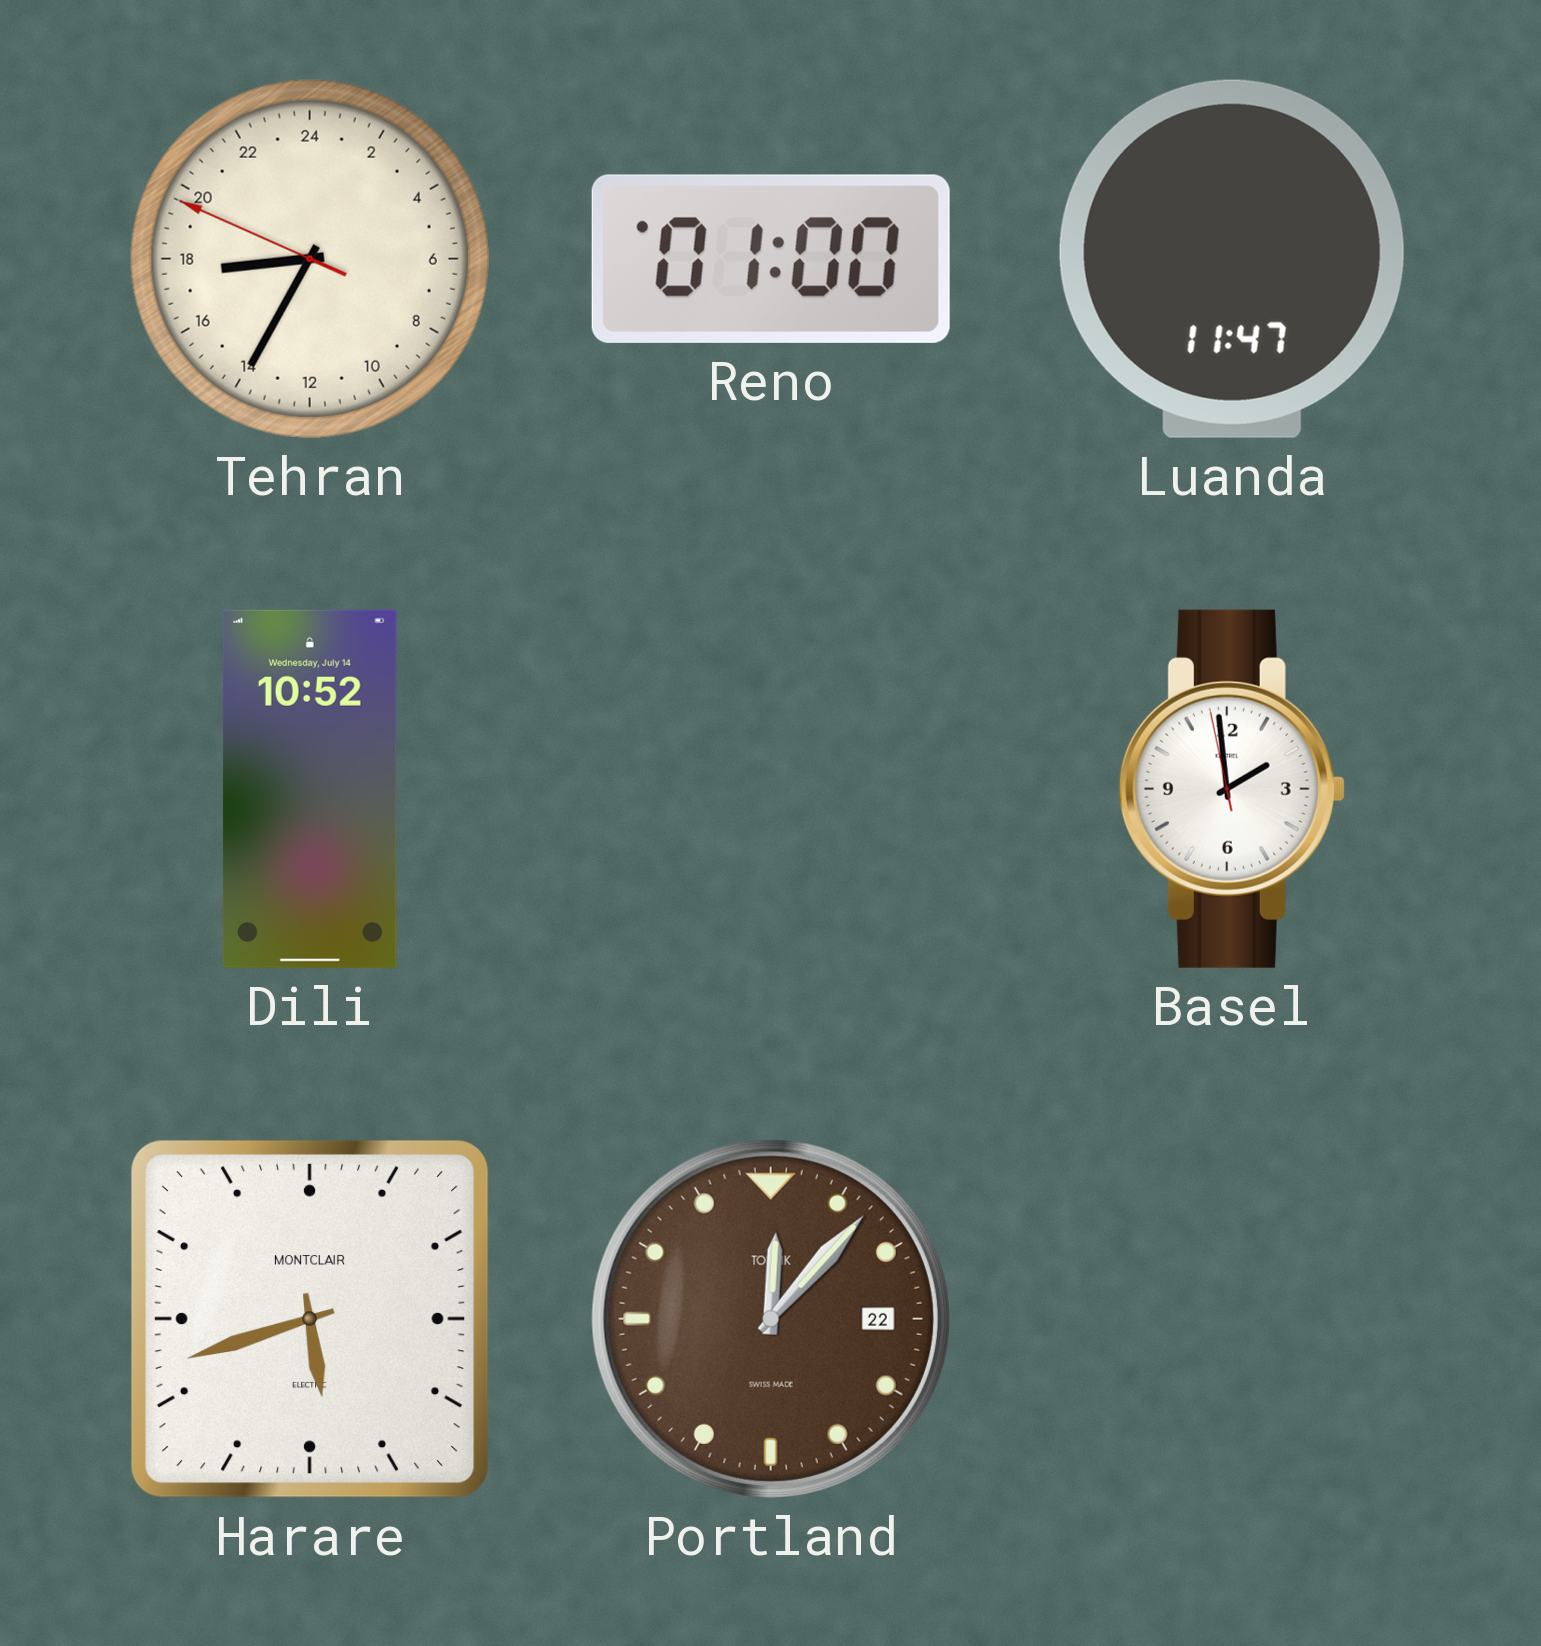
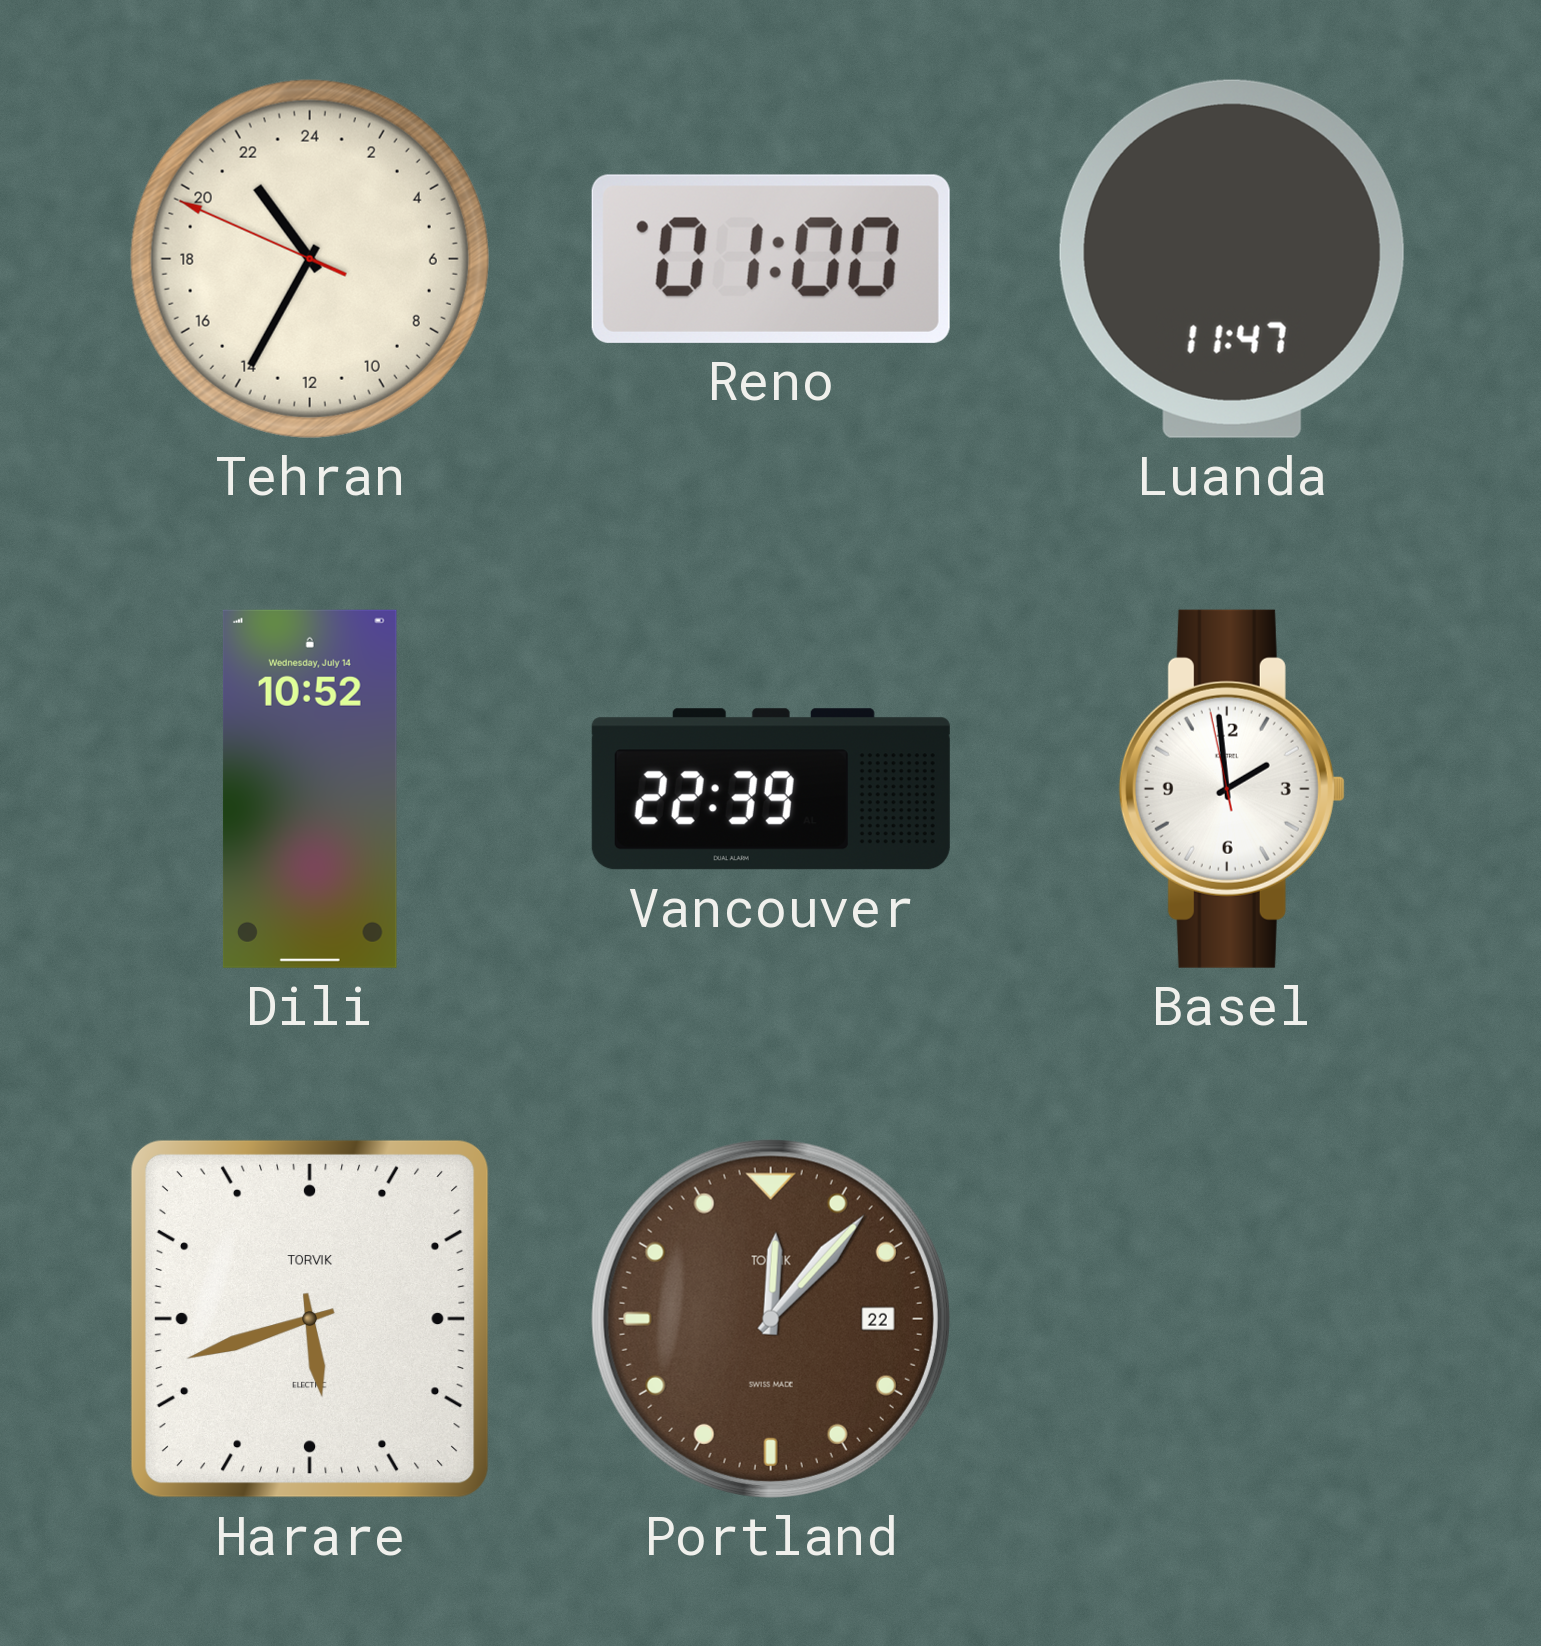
Tehran: 17:34 -> 21:34
Vancouver: none -> 22:39
Harare brand: MONTCLAIR -> TORVIK
